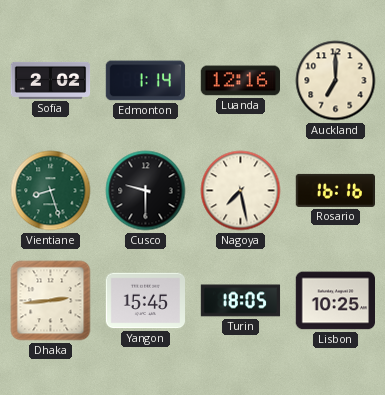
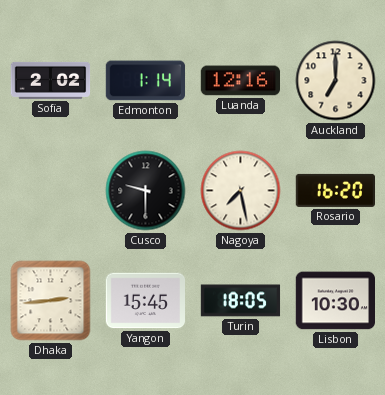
Vientiane: 8:27 -> none
Rosario: 16:16 -> 16:20
Lisbon: 10:25 -> 10:30
